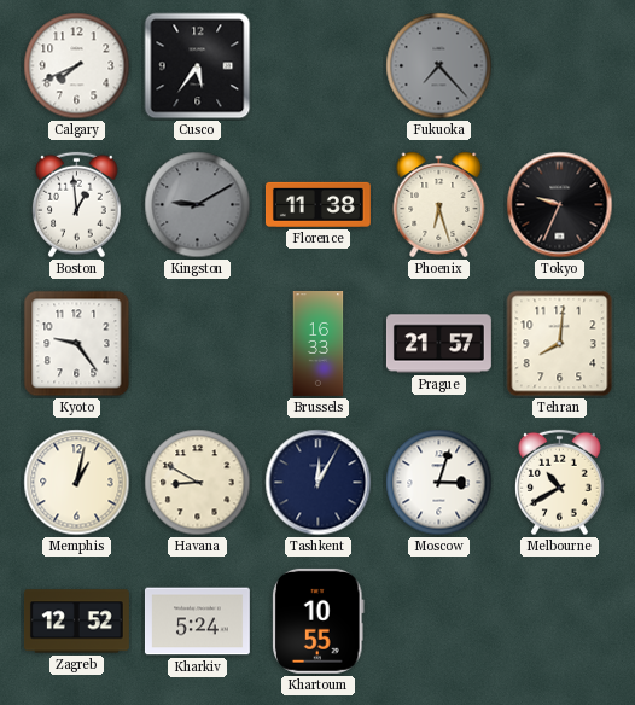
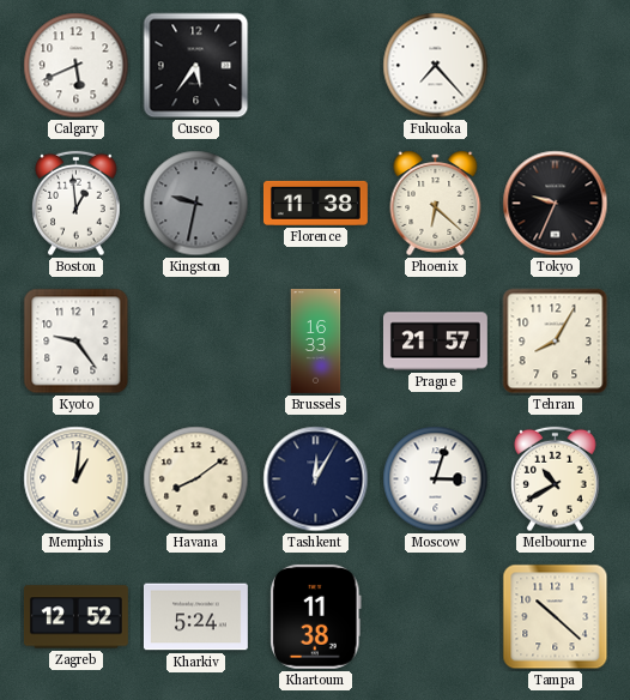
Calgary: 7:41 -> 5:41
Fukuoka dial: grey -> white
Kingston: 9:10 -> 9:32
Phoenix: 6:27 -> 6:22
Tehran: 8:01 -> 8:05
Memphis: 1:02 -> 1:01
Havana: 8:50 -> 8:09
Khartoum: 10:55 -> 11:38
Tampa: none -> 10:22
